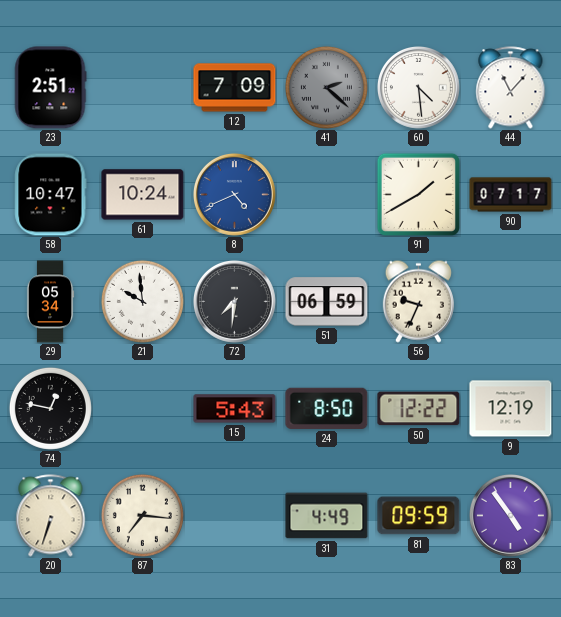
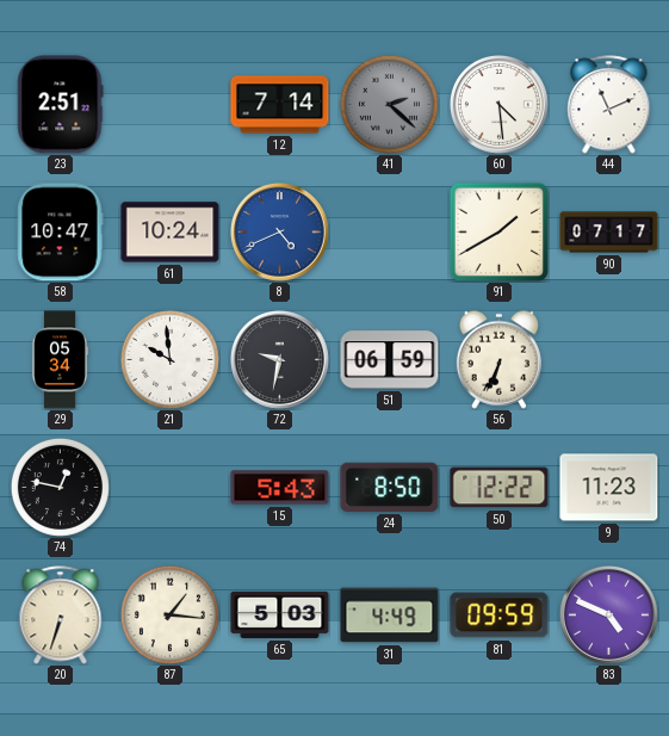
12: 7:09 -> 7:14
44: 11:07 -> 11:11
72: 7:31 -> 9:32
56: 9:34 -> 6:34
9: 12:19 -> 11:23
87: 7:16 -> 1:16
65: none -> 5:03
83: 4:54 -> 4:49
